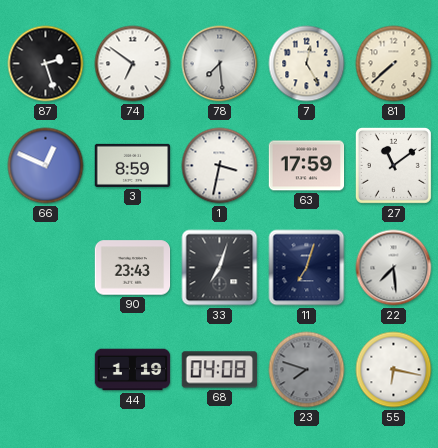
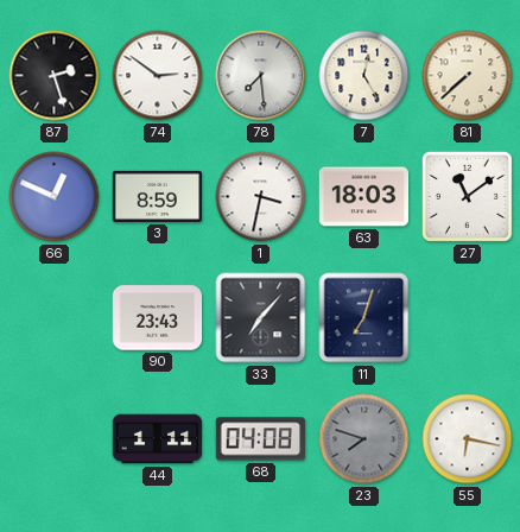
74: 6:51 -> 2:51
63: 17:59 -> 18:03
33: 7:03 -> 7:07
22: 7:29 -> none
44: 1:19 -> 1:11
